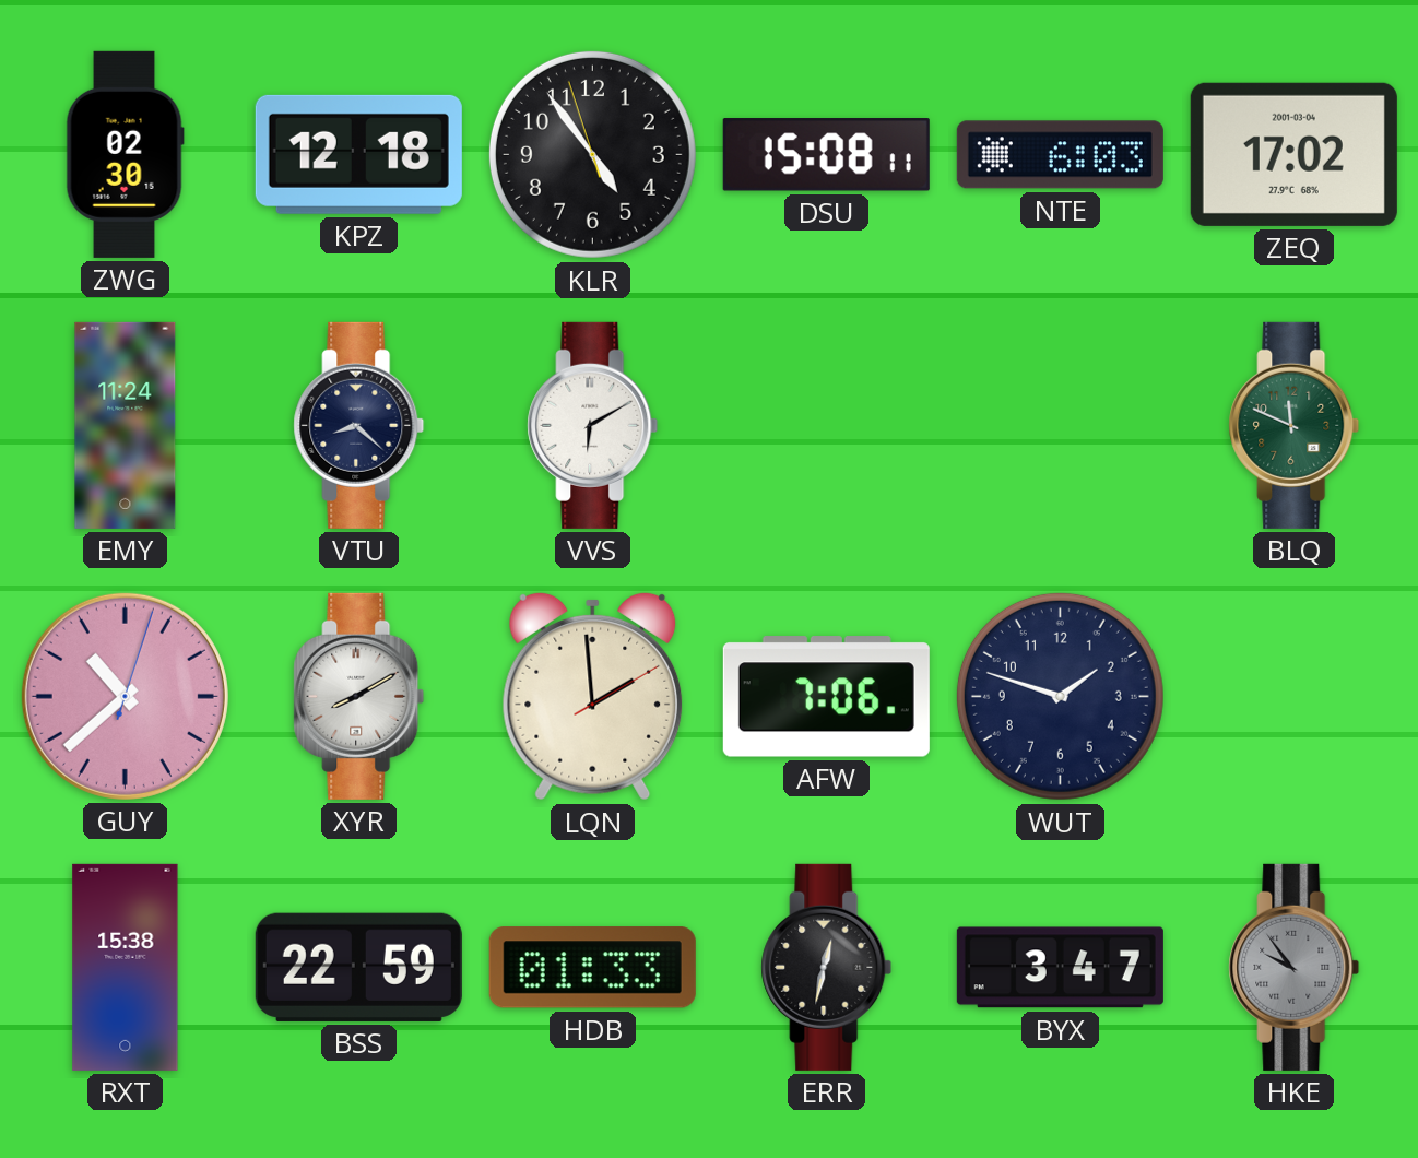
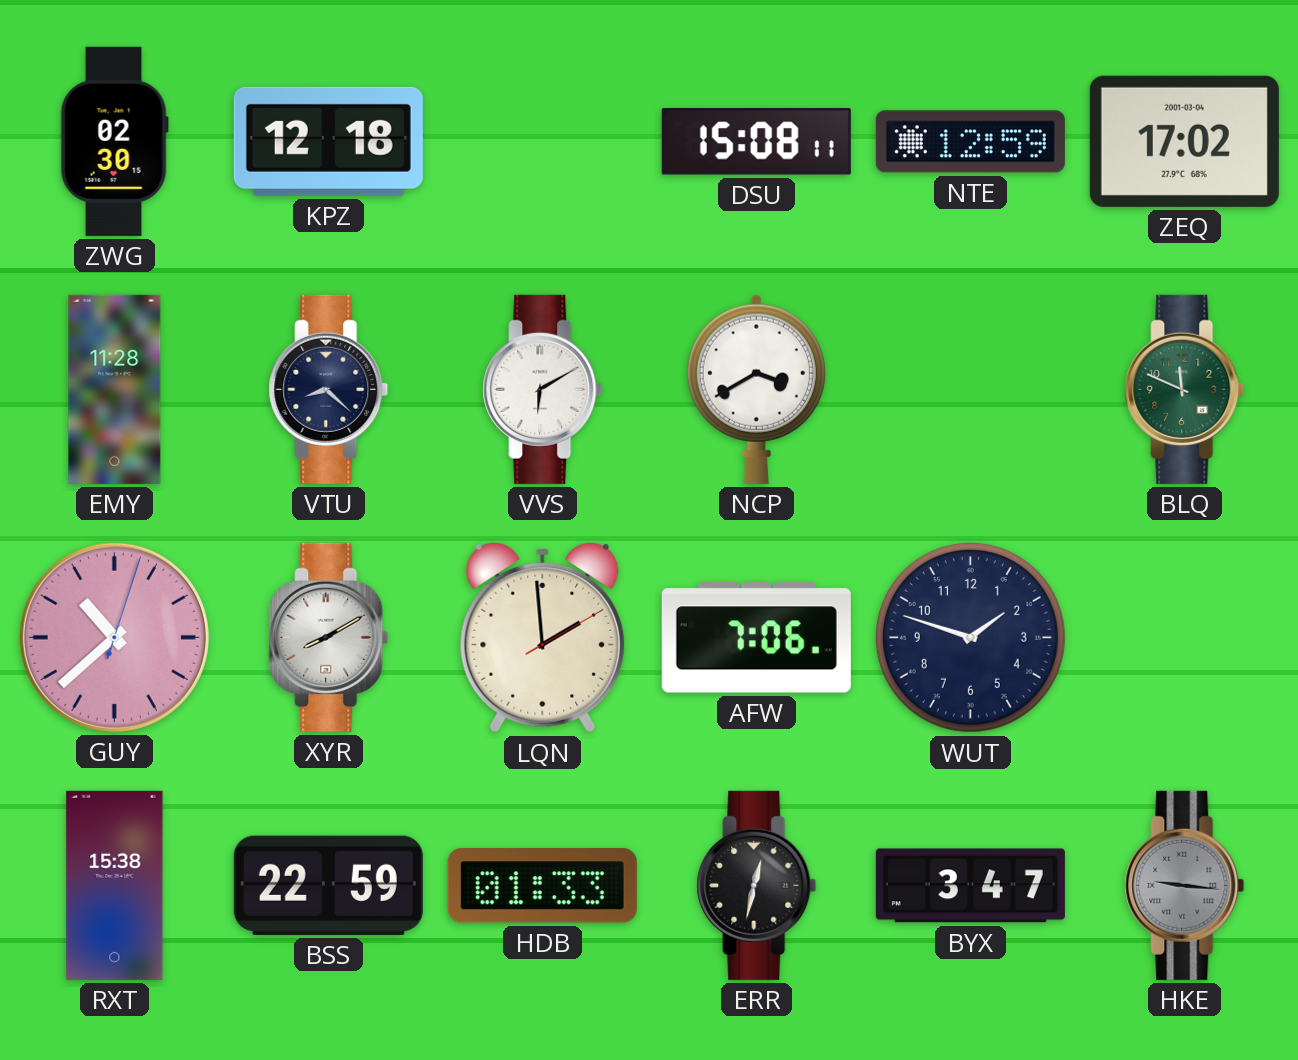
KLR: 4:53 -> none
NTE: 6:03 -> 12:59
EMY: 11:24 -> 11:28
NCP: none -> 3:40
HKE: 9:54 -> 9:16
